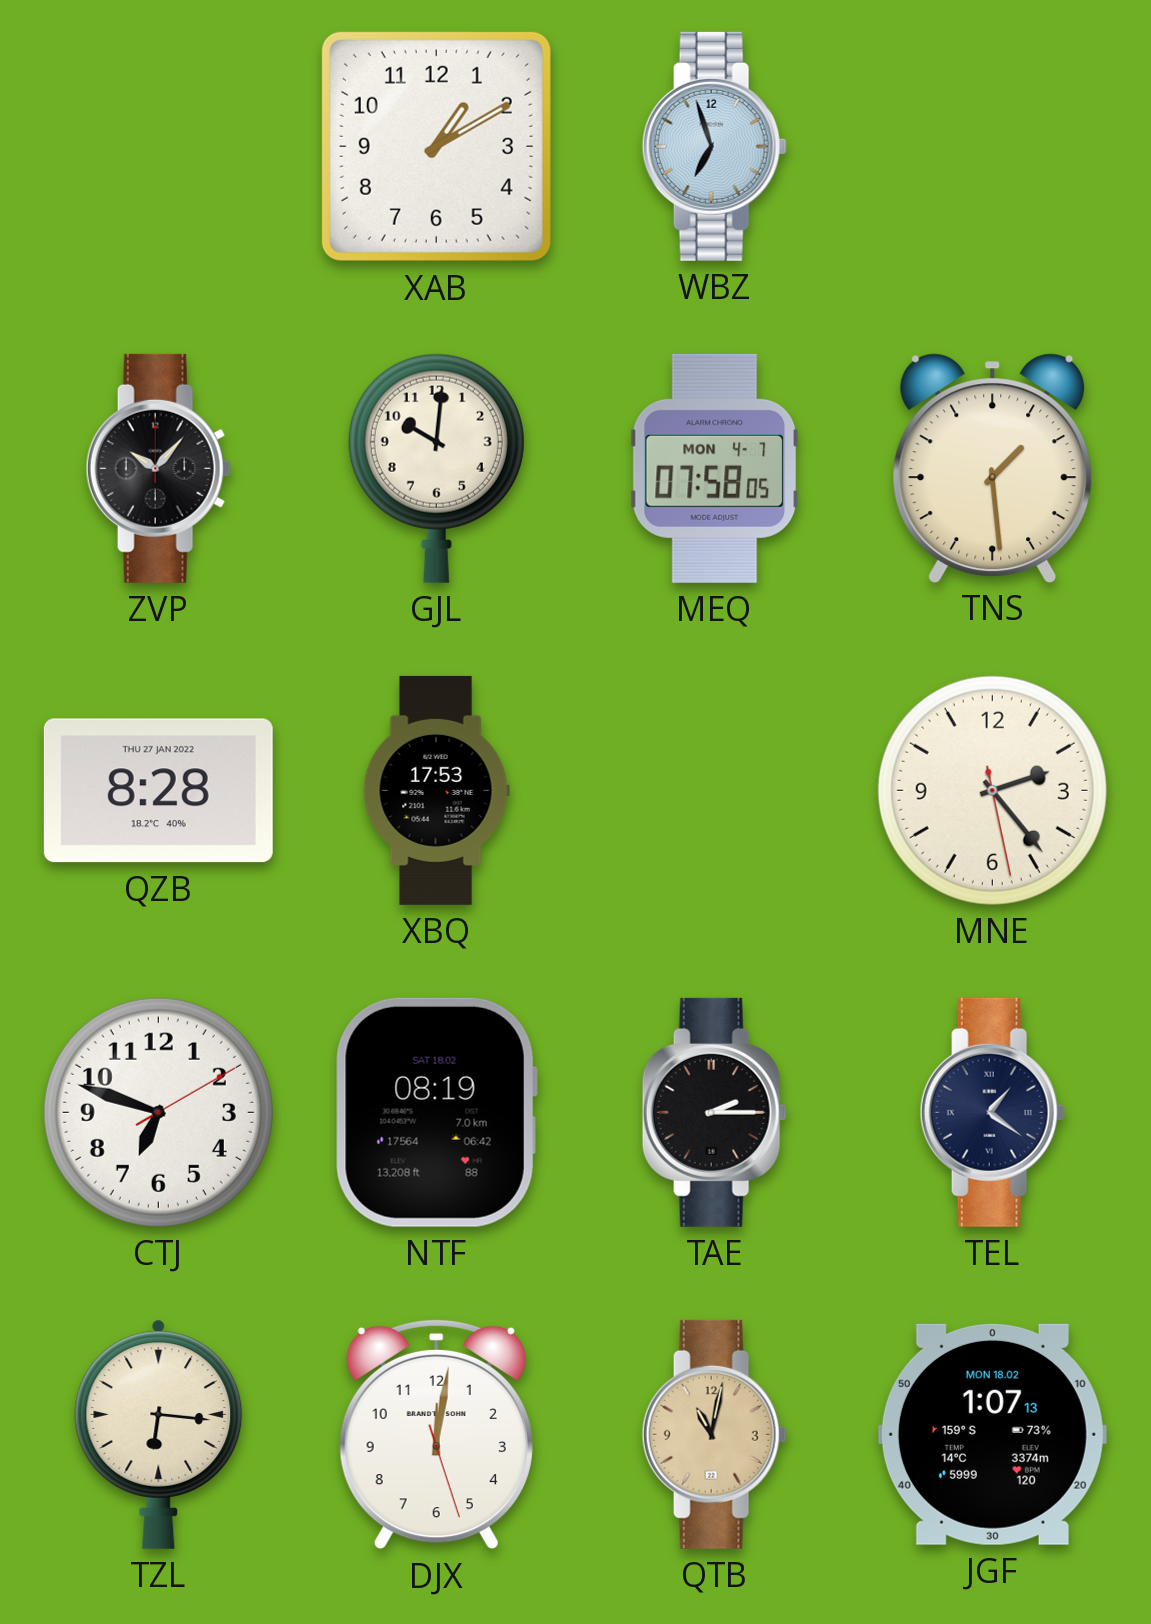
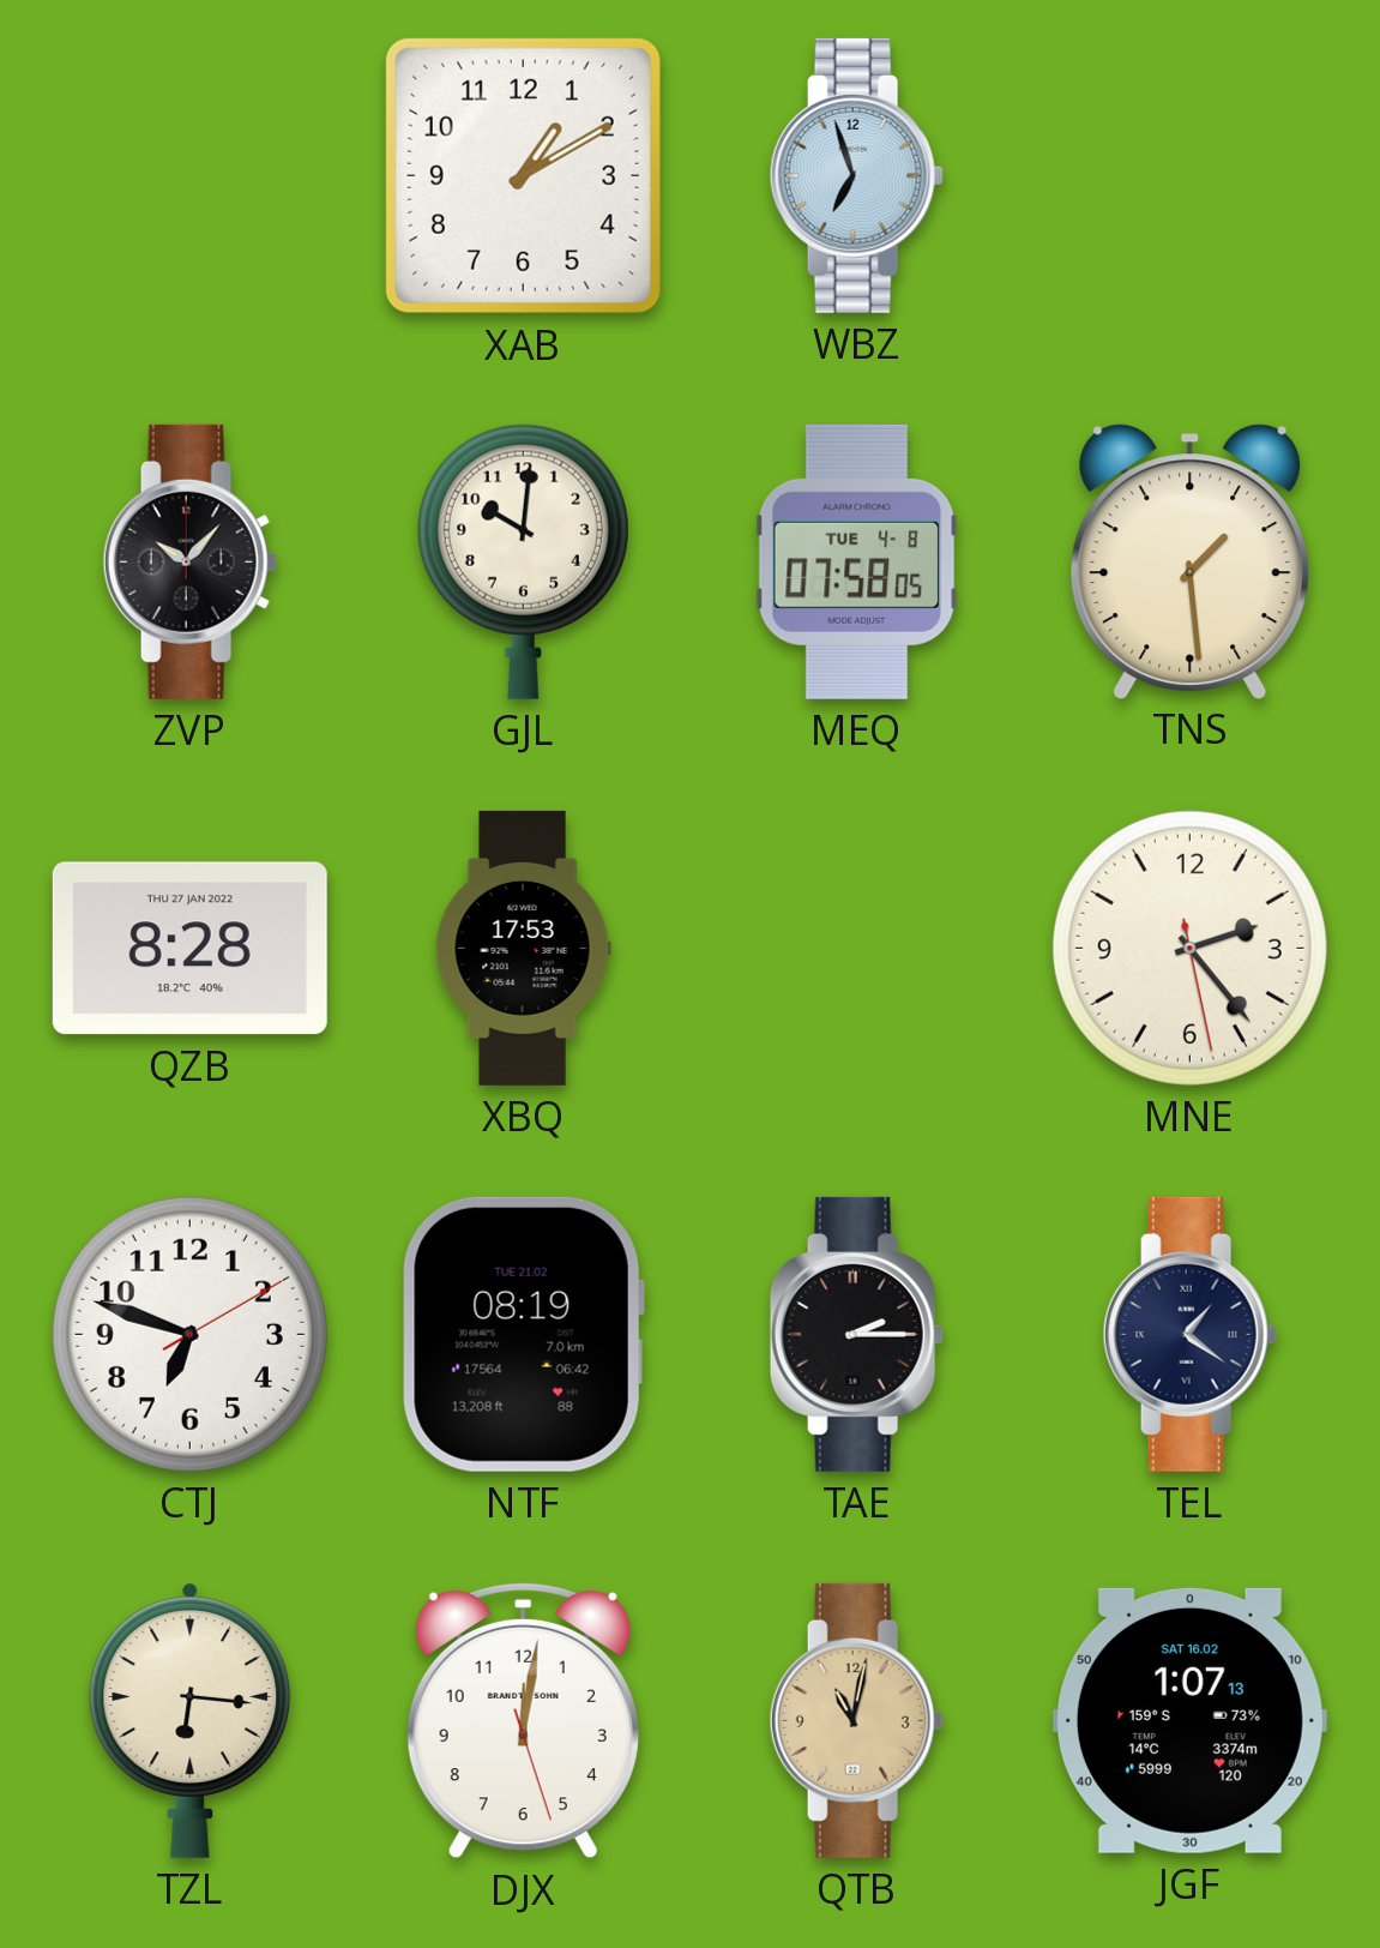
MEQ date: MON 4-7 -> TUE 4-8
NTF date: SAT 18.02 -> TUE 21.02
JGF date: MON 18.02 -> SAT 16.02
